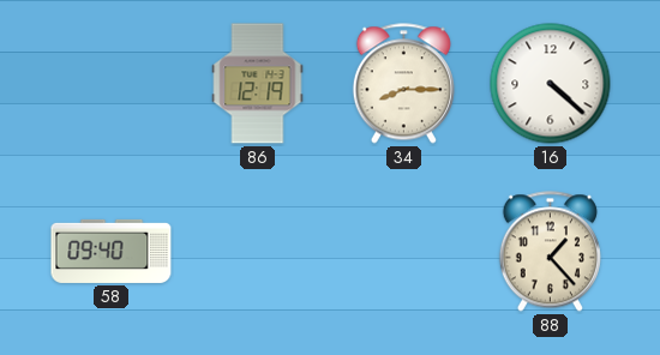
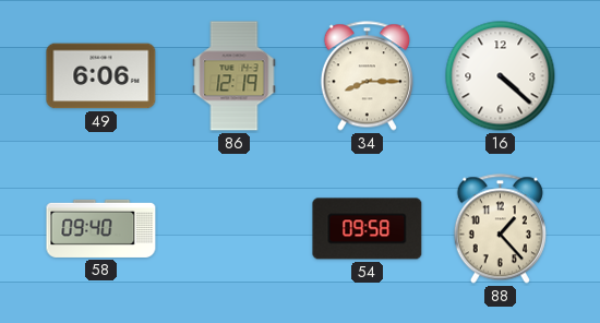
49: none -> 6:06
54: none -> 09:58
